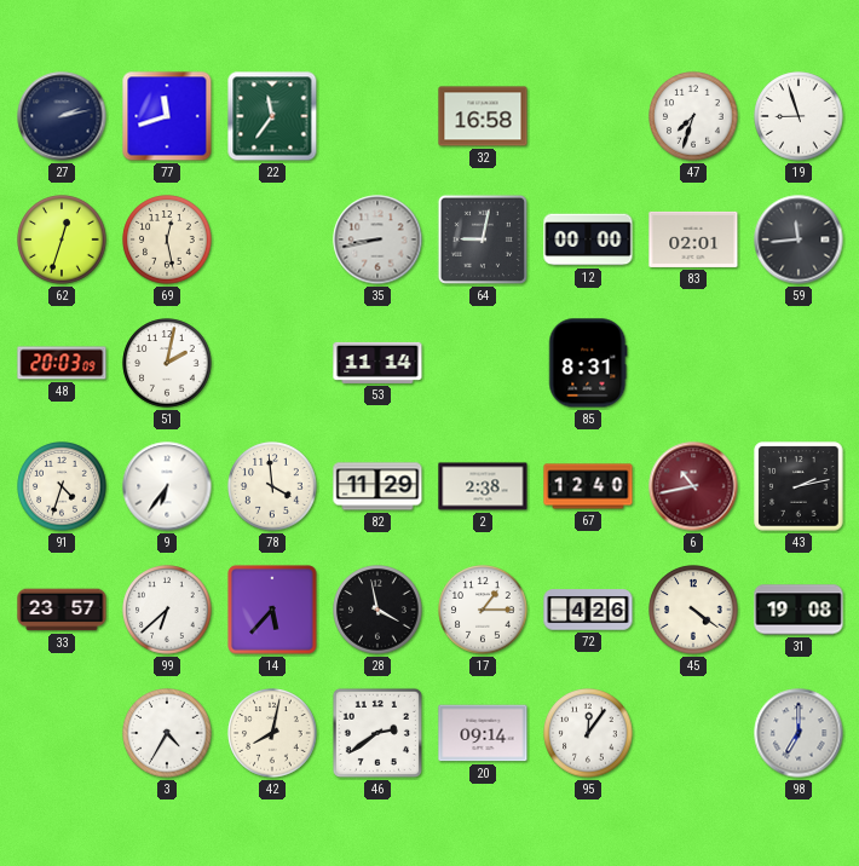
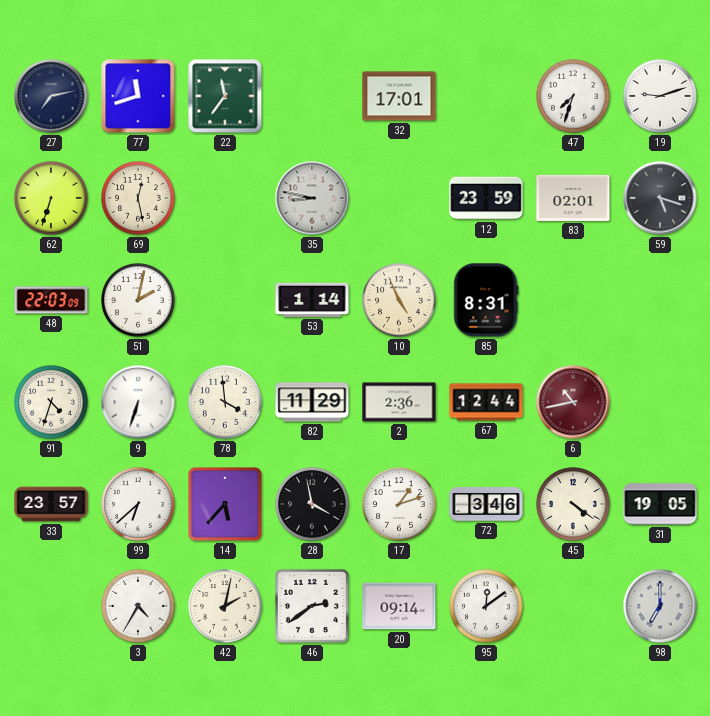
27: 2:13 -> 7:13
32: 16:58 -> 17:01
19: 8:57 -> 9:12
62: 12:33 -> 6:33
35: 8:43 -> 8:47
64: 9:02 -> none
12: 00:00 -> 23:59
59: 11:44 -> 5:18
48: 20:03 -> 22:03
53: 11:14 -> 1:14
10: none -> 4:56
9: 6:36 -> 6:33
2: 2:38 -> 2:36
67: 12:40 -> 12:44
43: 2:13 -> none
17: 1:15 -> 1:12
72: 4:26 -> 3:46
31: 19:08 -> 19:05
42: 8:02 -> 2:02
95: 12:06 -> 12:09
